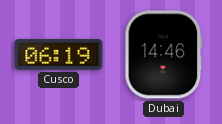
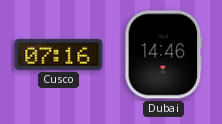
Cusco: 06:19 -> 07:16
